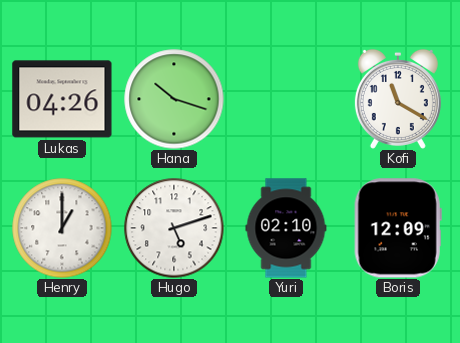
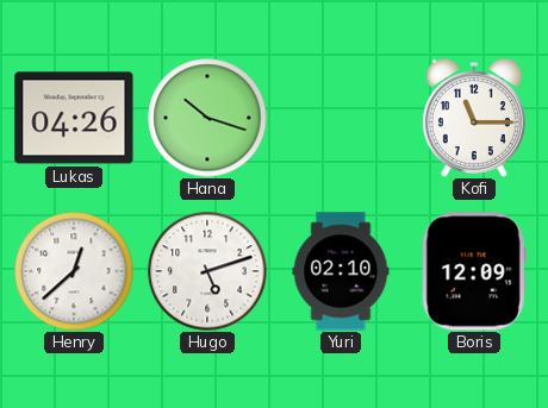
Kofi: 11:20 -> 11:15
Henry: 1:00 -> 12:38
